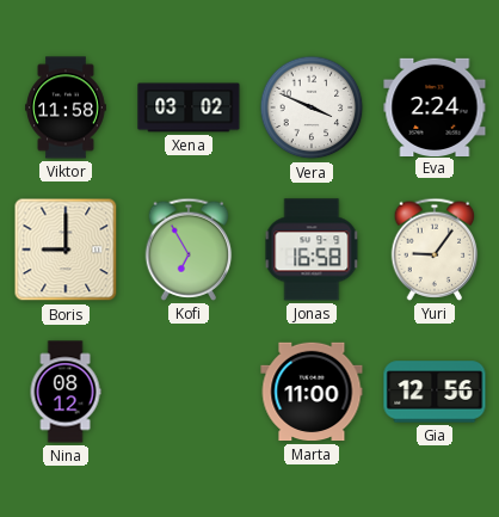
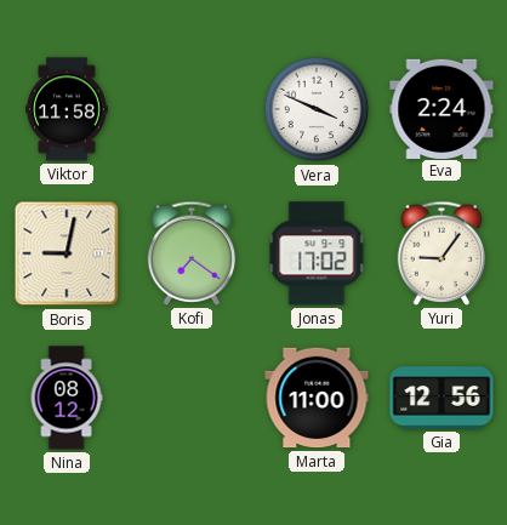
Xena: 03:02 -> none
Boris: 9:00 -> 9:02
Kofi: 6:55 -> 7:21
Jonas: 16:58 -> 17:02
